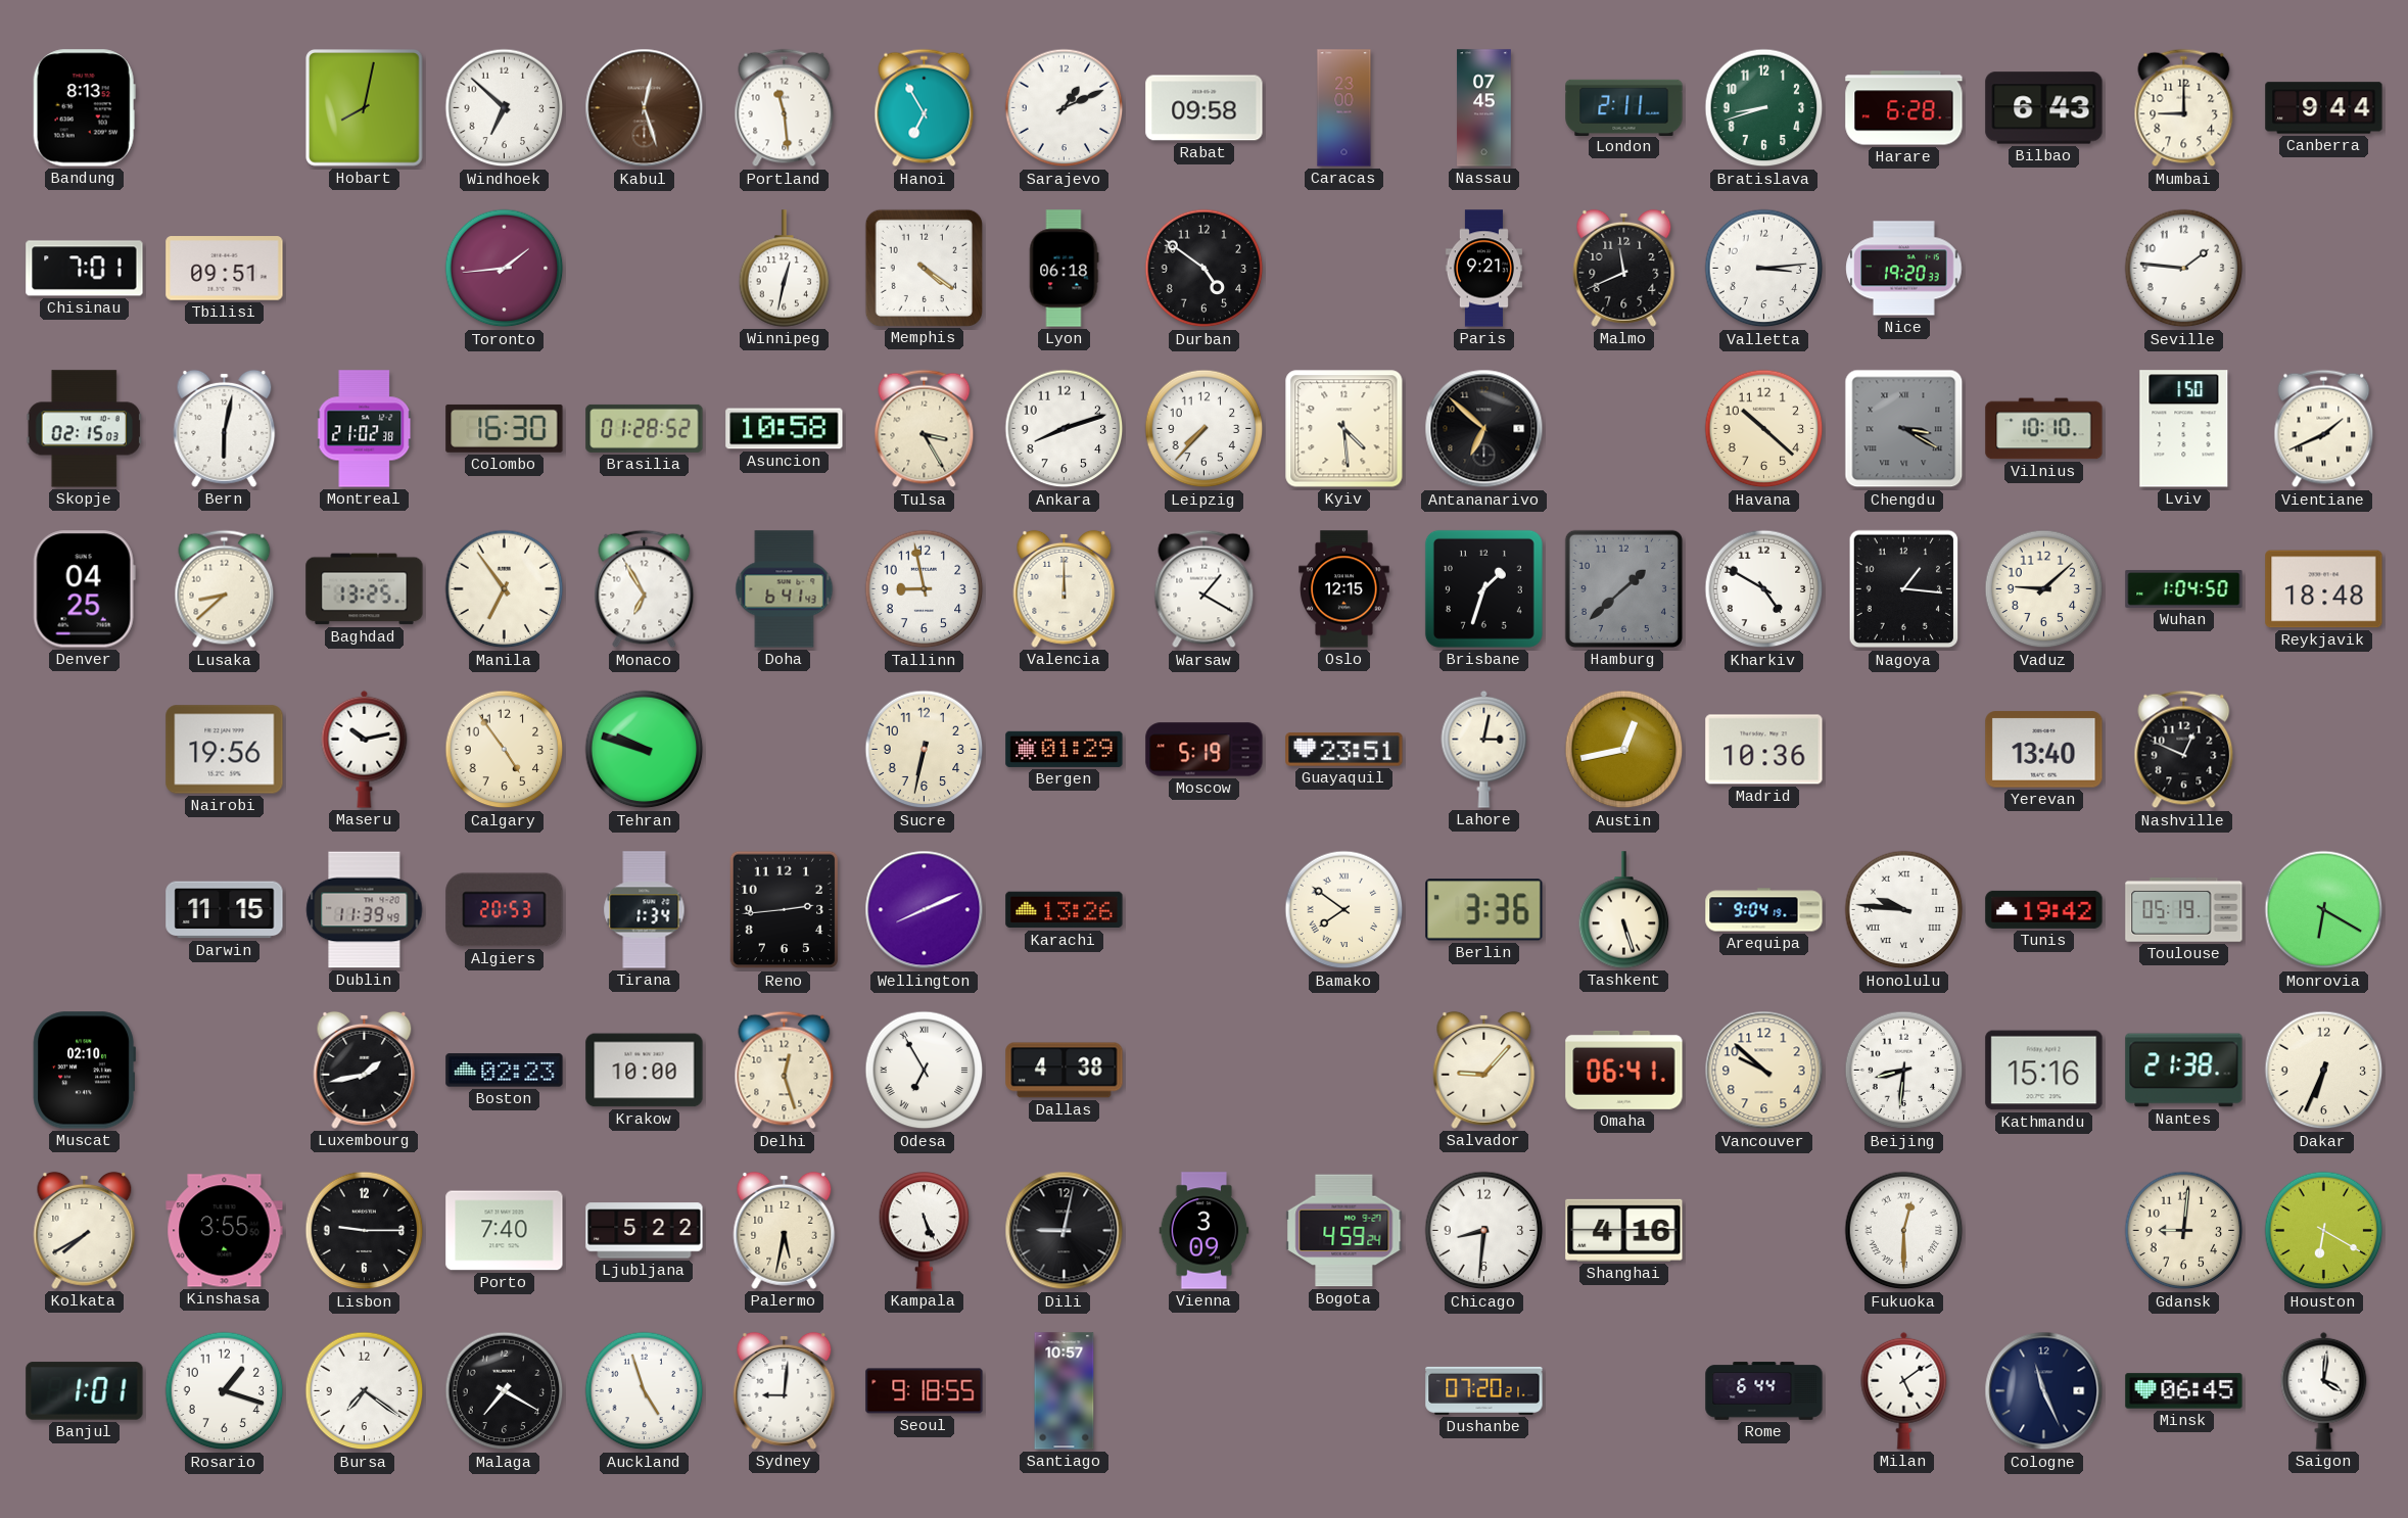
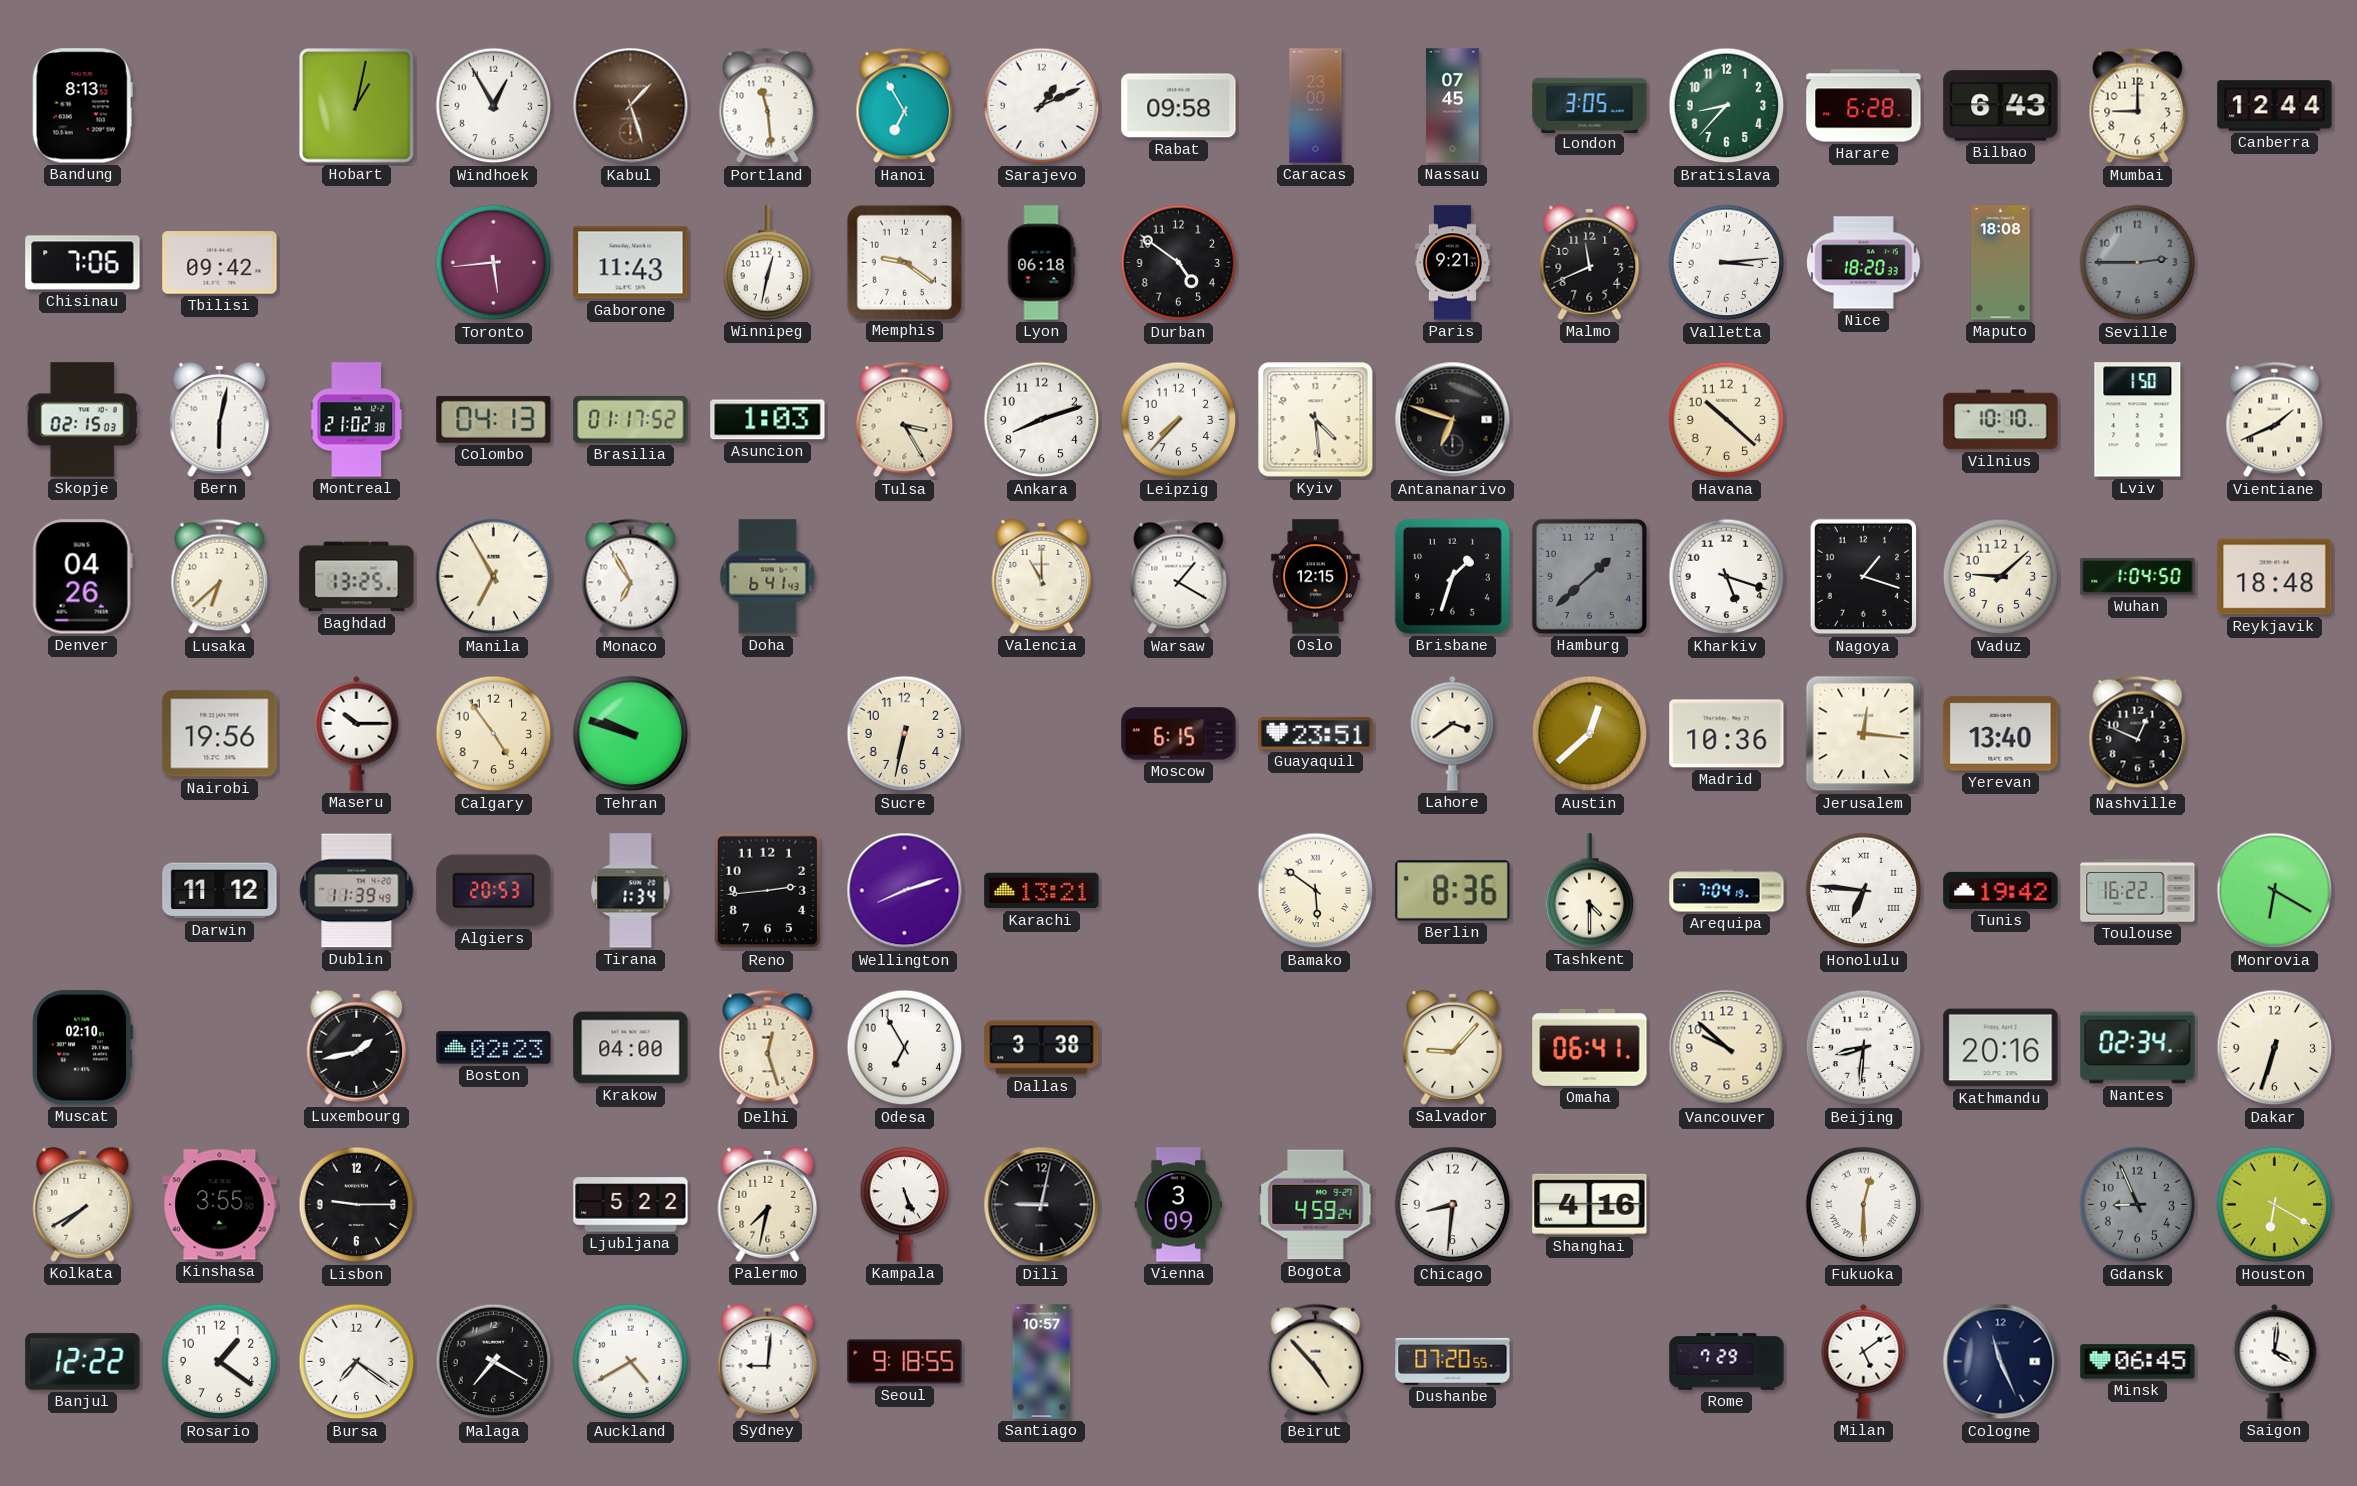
Hobart: 8:02 -> 1:02
Windhoek: 6:52 -> 12:55
Kabul: 12:27 -> 1:27
London: 2:11 -> 3:05
Bratislava: 8:42 -> 8:37
Canberra: 9:44 -> 12:44
Chisinau: 7:01 -> 7:06
Tbilisi: 09:51 -> 09:42
Toronto: 1:44 -> 5:44
Gaborone: none -> 11:43
Memphis: 4:21 -> 9:21
Nice: 19:20 -> 18:20
Maputo: none -> 18:08
Seville: 1:46 -> 2:45
Seville dial: white -> grey
Colombo: 16:30 -> 04:13
Brasilia: 01:28 -> 01:17
Asuncion: 10:58 -> 1:03
Antananarivo: 6:52 -> 6:48
Chengdu: 3:20 -> none
Denver: 04:25 -> 04:26
Lusaka: 8:38 -> 6:38
Manila: 6:54 -> 6:55
Tallinn: 8:58 -> none
Valencia: 12:00 -> 11:00
Kharkiv: 4:50 -> 5:18
Nagoya: 1:16 -> 1:18
Maseru: 10:13 -> 10:15
Bergen: 01:29 -> none
Moscow: 5:19 -> 6:15
Lahore: 3:02 -> 3:39
Austin: 12:43 -> 12:38
Jerusalem: none -> 12:16
Darwin: 11:15 -> 11:12
Wellington: 8:11 -> 8:12
Karachi: 13:26 -> 13:21
Bamako: 7:51 -> 5:51
Berlin: 3:36 -> 8:36
Tashkent: 5:27 -> 4:30
Arequipa: 9:04 -> 7:04
Honolulu: 9:46 -> 6:46
Toulouse: 05:19 -> 16:22
Krakow: 10:00 -> 04:00
Odesa numerals: Roman -> Arabic
Dallas: 4:38 -> 3:38
Kathmandu: 15:16 -> 20:16
Nantes: 21:38 -> 02:34
Dakar: 6:34 -> 6:33
Porto: 7:40 -> none
Palermo: 5:32 -> 7:32
Gdansk: 9:01 -> 8:56
Gdansk dial: cream -> grey
Banjul: 1:01 -> 12:22
Rosario: 1:18 -> 1:21
Auckland: 4:57 -> 4:40
Beirut: none -> 4:53
Dushanbe: 07:20:21 -> 07:20:55
Rome: 6:44 -> 7:29
